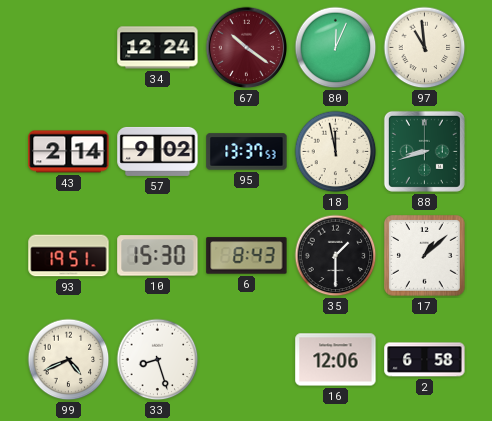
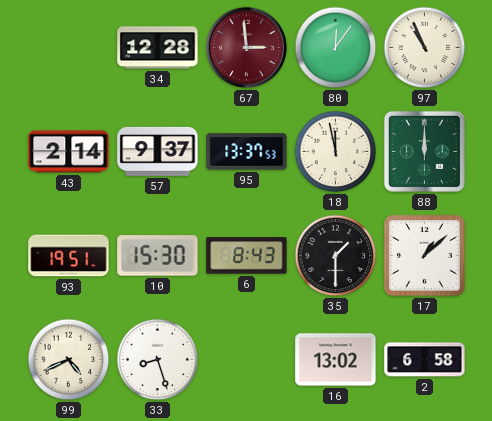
34: 12:24 -> 12:28
67: 10:21 -> 2:59
80: 12:04 -> 12:06
97: 10:59 -> 10:56
57: 9:02 -> 9:37
88: 8:42 -> 12:00
16: 12:06 -> 13:02
